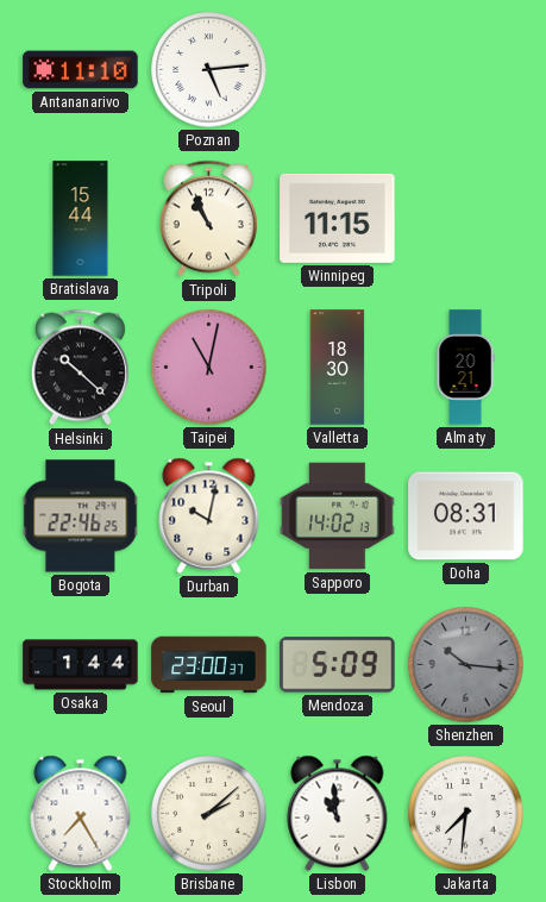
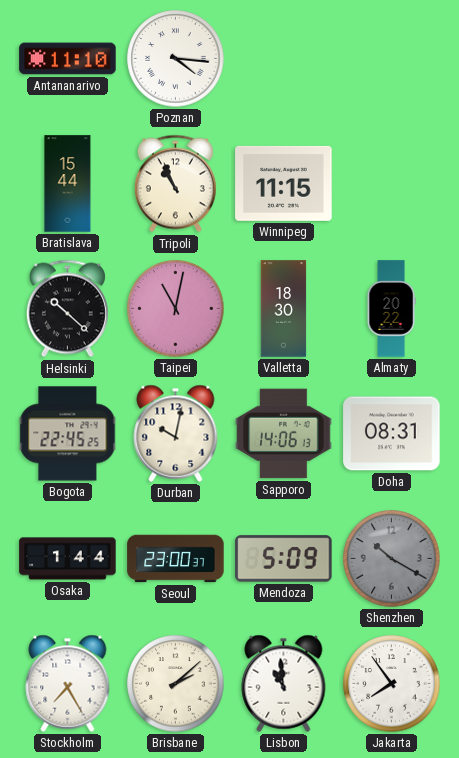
Poznan: 5:14 -> 4:16
Almaty: 20:21 -> 20:22
Bogota: 22:46 -> 22:45
Sapporo: 14:02 -> 14:06
Shenzhen: 10:16 -> 10:20
Jakarta: 7:31 -> 7:54
